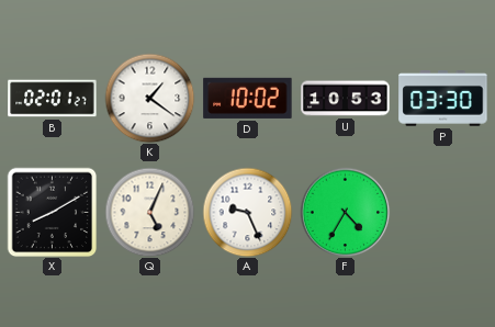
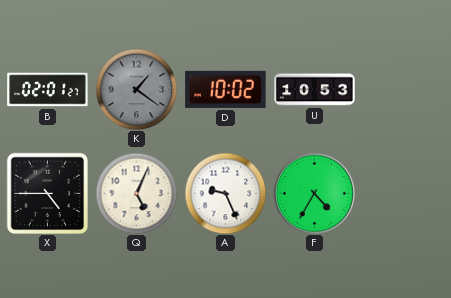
K dial: white -> grey
P: 03:30 -> none
X: 8:10 -> 4:45
